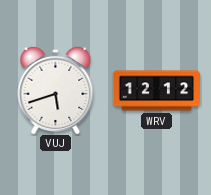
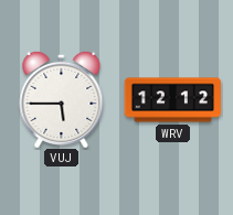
VUJ: 5:42 -> 5:45
